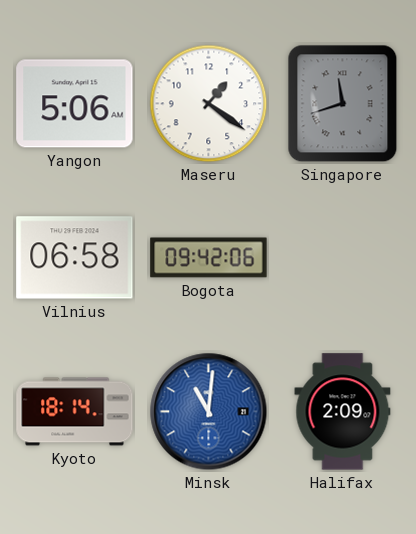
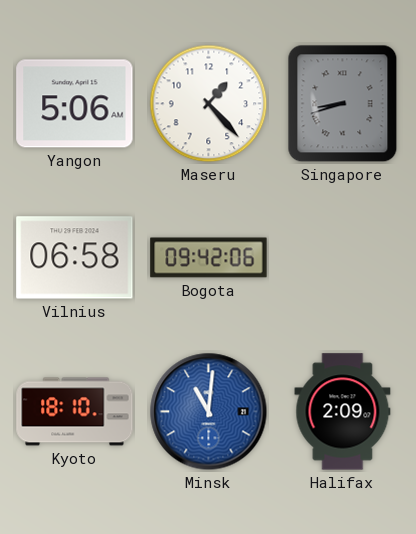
Maseru: 1:21 -> 1:23
Singapore: 11:42 -> 8:42
Kyoto: 18:14 -> 18:10
